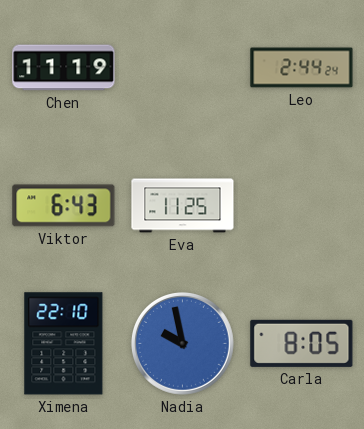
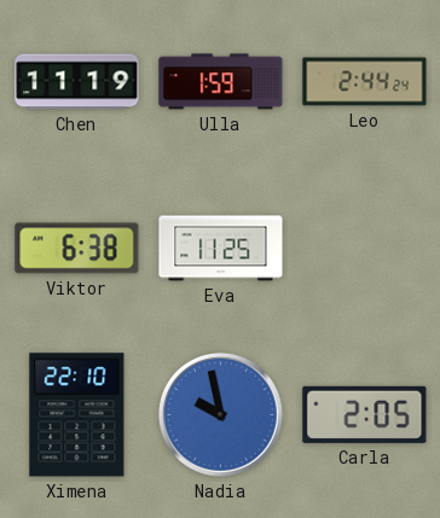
Ulla: none -> 1:59
Viktor: 6:43 -> 6:38
Carla: 8:05 -> 2:05
